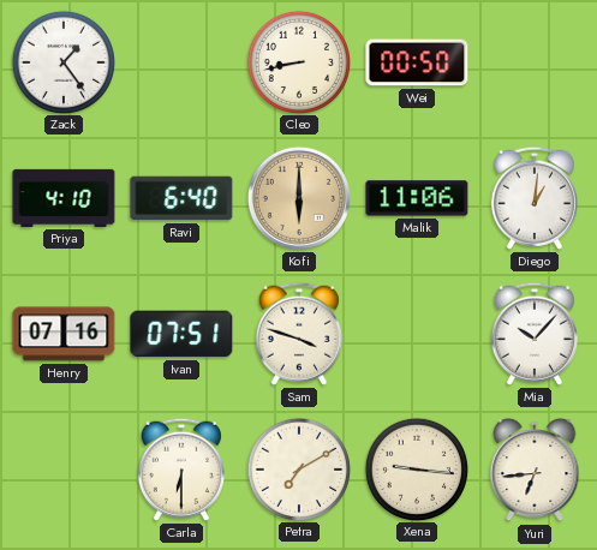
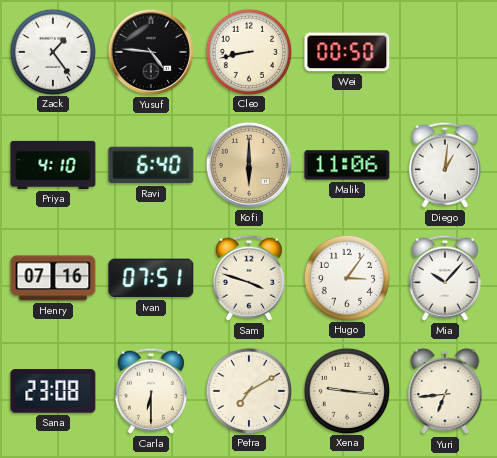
Yusuf: none -> 4:46
Hugo: none -> 3:06
Sana: none -> 23:08
